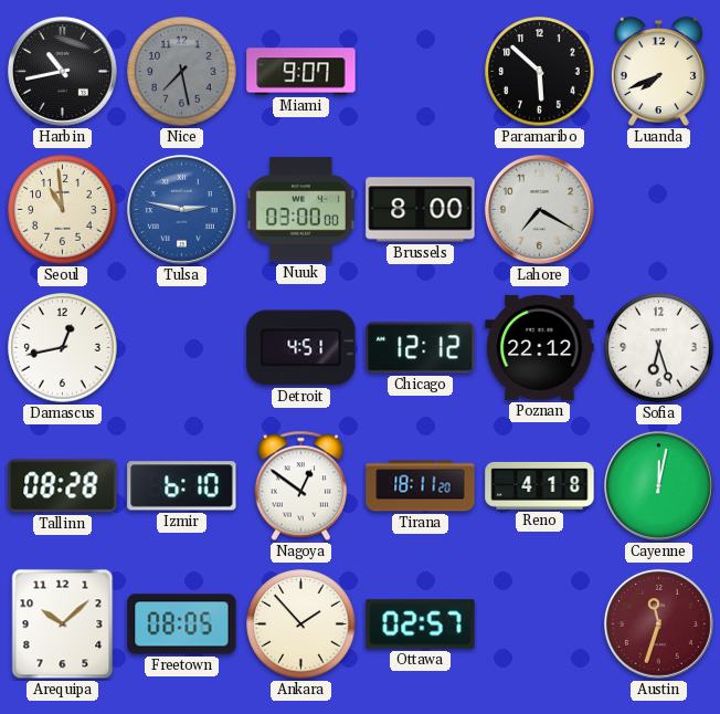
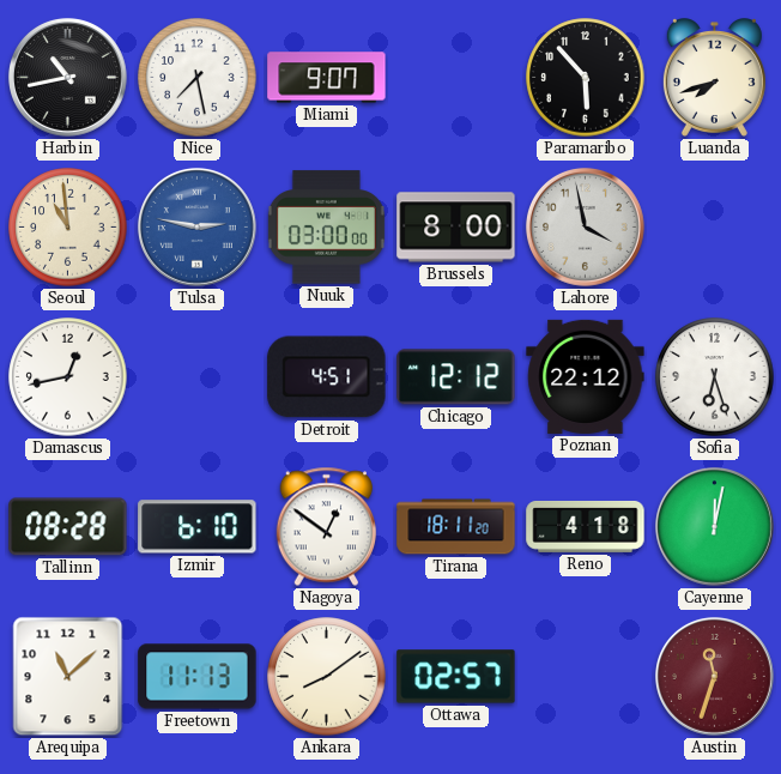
Nice dial: grey -> white
Paramaribo: 5:52 -> 5:53
Luanda: 7:41 -> 7:42
Lahore: 7:20 -> 3:58
Arequipa: 10:08 -> 11:08
Freetown: 08:05 -> 11:13
Ankara: 1:53 -> 8:09
